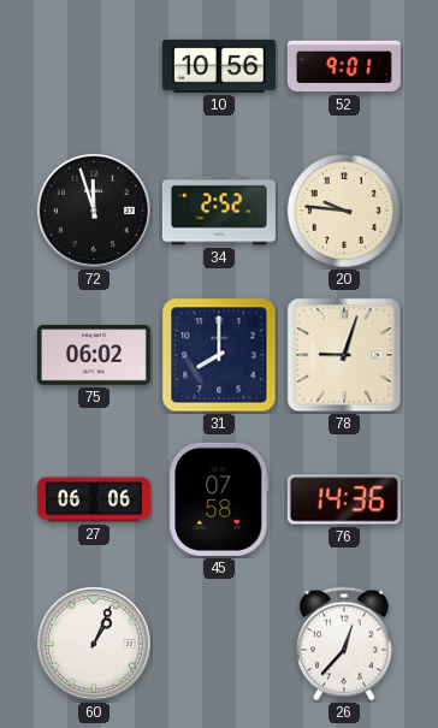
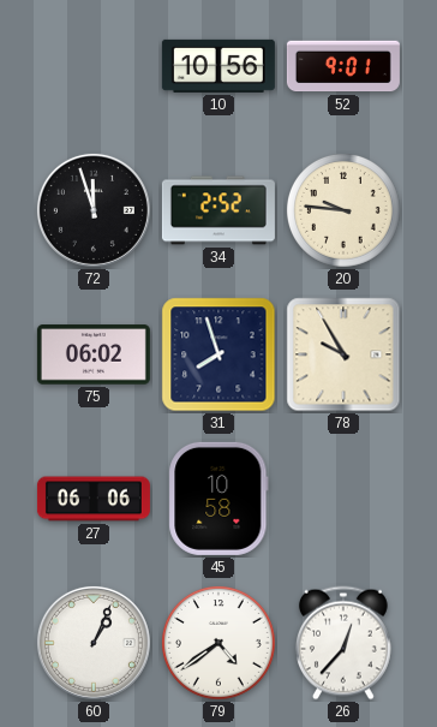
31: 8:00 -> 7:57
78: 9:03 -> 9:55
45: 07:58 -> 10:58
76: 14:36 -> none
79: none -> 4:39
